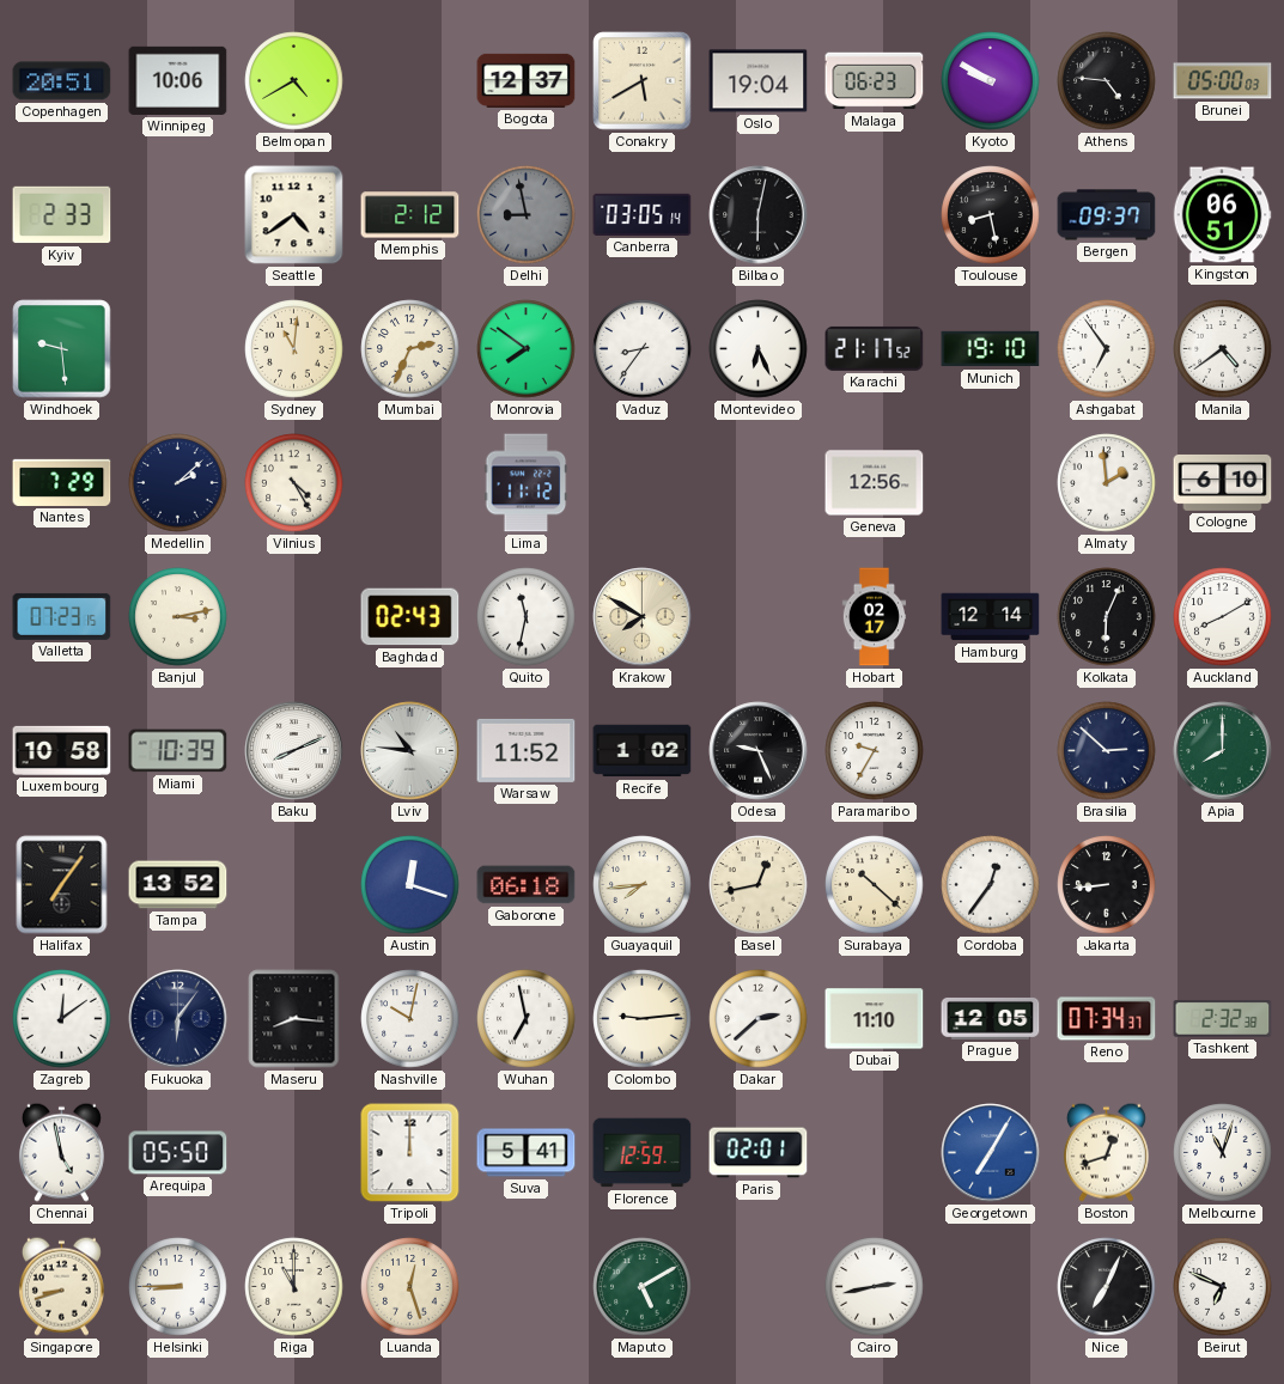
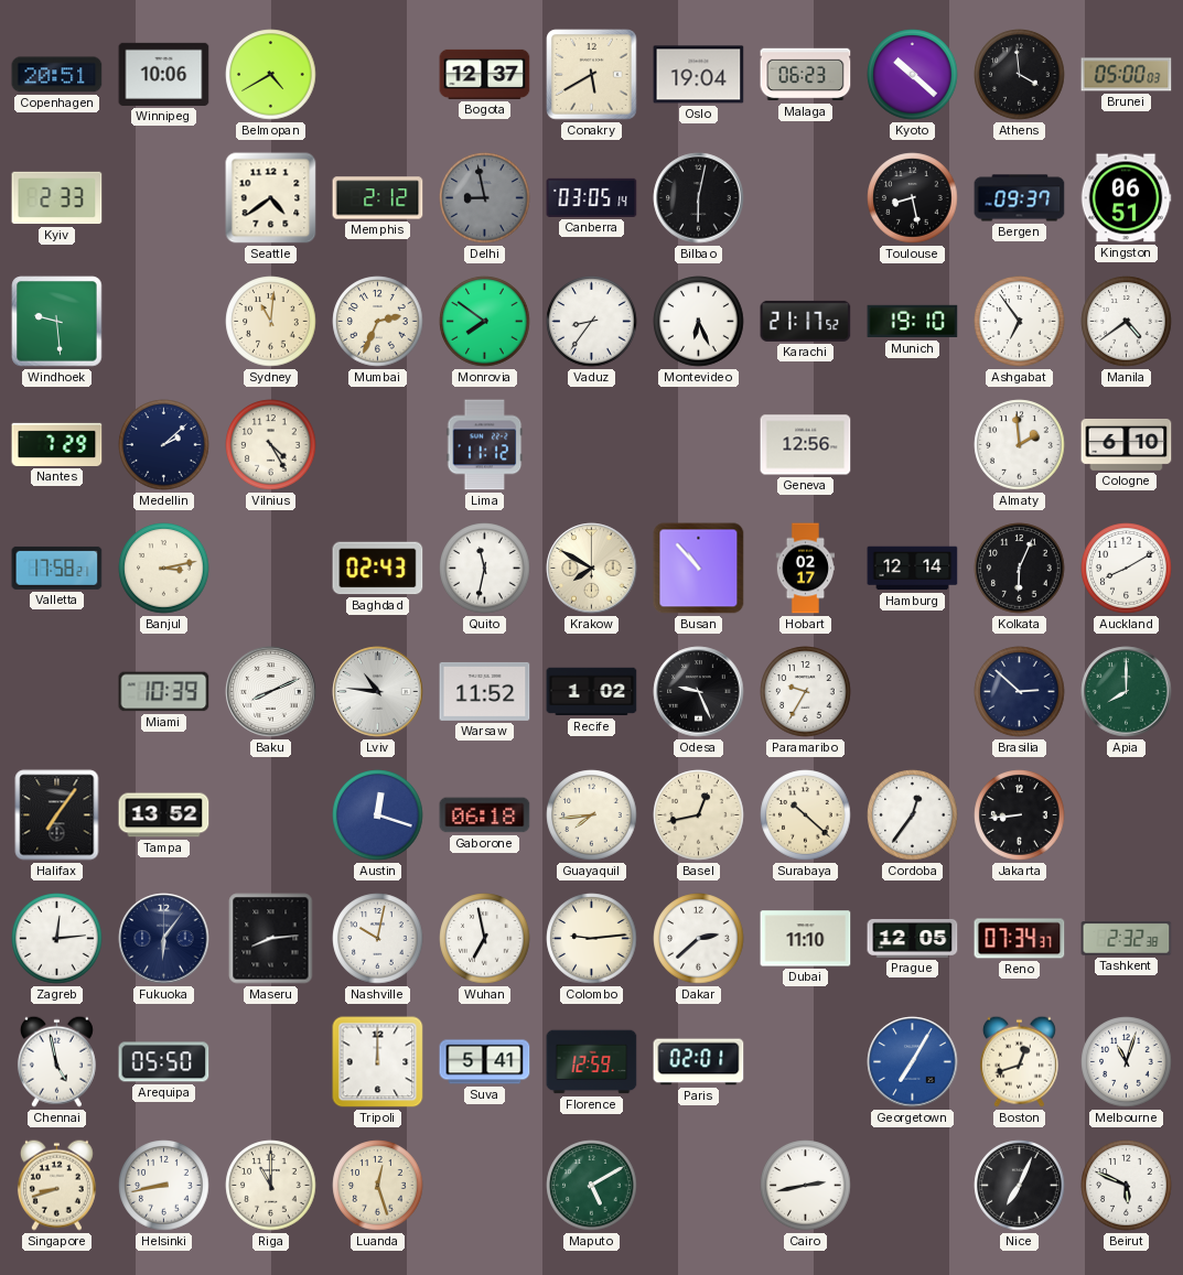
Kyoto: 9:50 -> 10:22
Athens: 4:46 -> 3:59
Valletta: 07:23 -> 17:58
Busan: none -> 10:53
Luxembourg: 10:58 -> none
Zagreb: 12:09 -> 12:14
Maseru: 8:16 -> 8:14
Helsinki: 8:45 -> 8:43
Beirut: 6:49 -> 5:49
